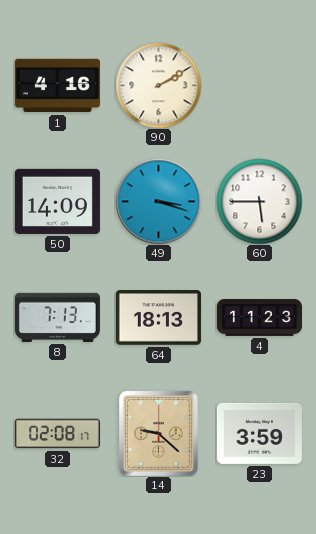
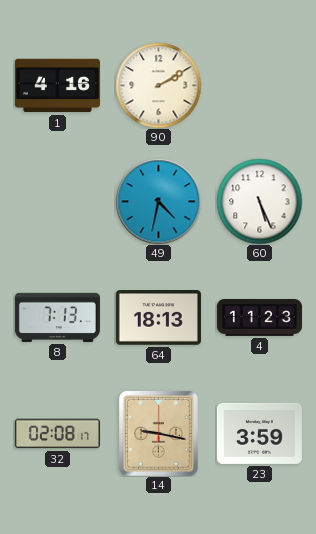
50: 14:09 -> none
49: 3:18 -> 4:32
60: 5:45 -> 5:26
14: 9:22 -> 9:17
